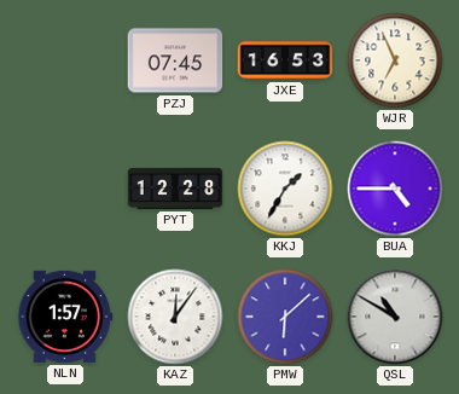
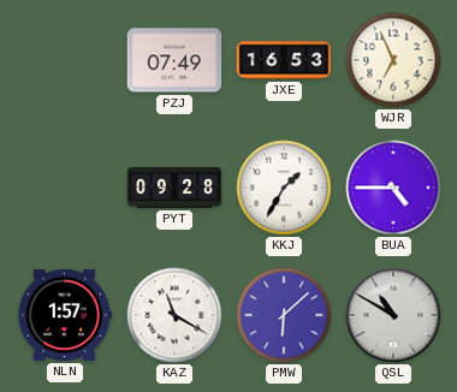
PZJ: 07:45 -> 07:49
PYT: 12:28 -> 09:28
KAZ: 12:06 -> 11:20
